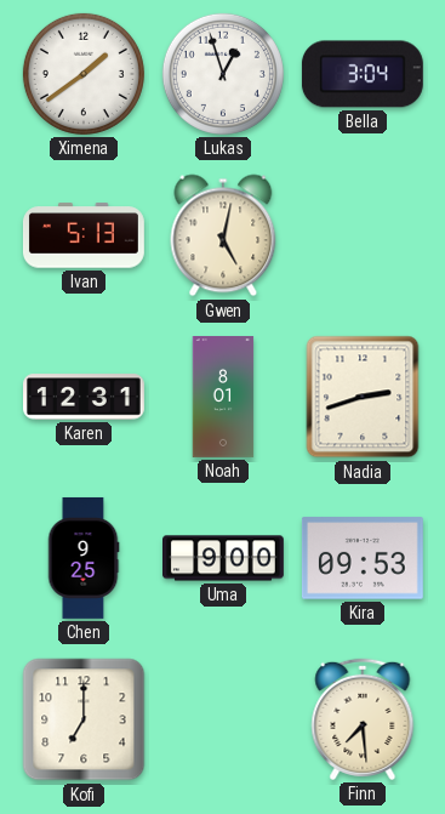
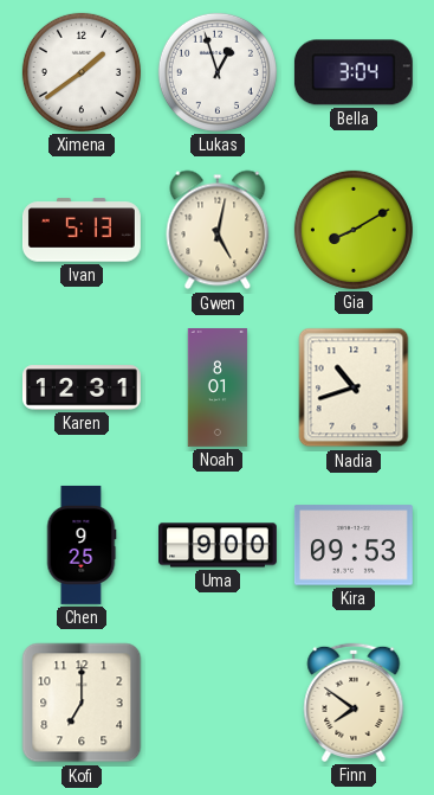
Gia: none -> 8:10
Nadia: 2:42 -> 10:42
Finn: 7:29 -> 7:51
